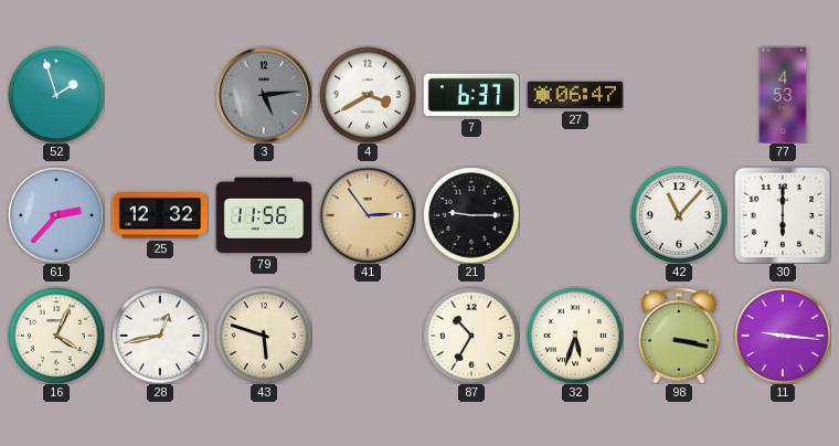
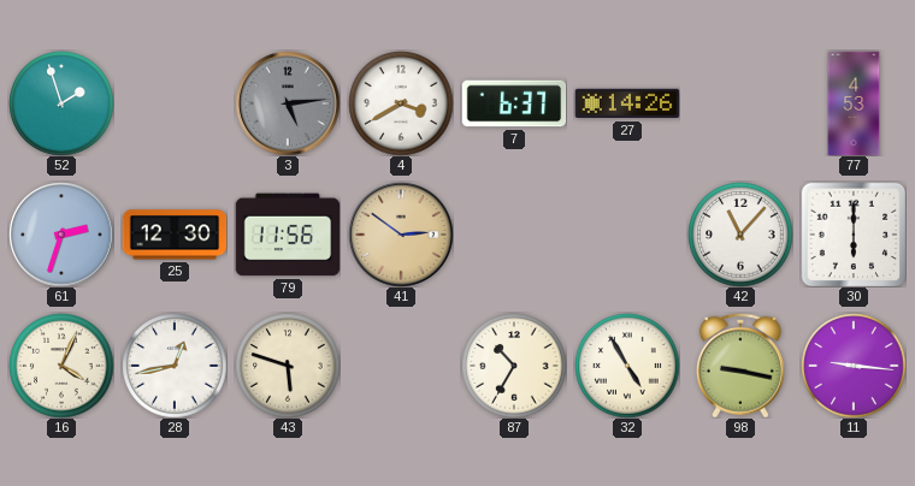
27: 06:47 -> 14:26
61: 2:37 -> 2:33
25: 12:32 -> 12:30
41: 2:54 -> 2:51
21: 9:15 -> none
32: 5:33 -> 4:55
98: 3:17 -> 9:17
